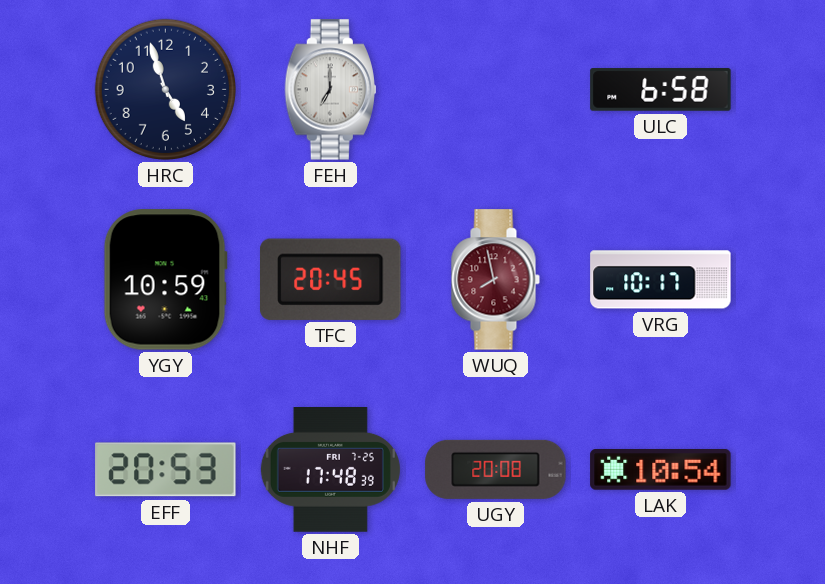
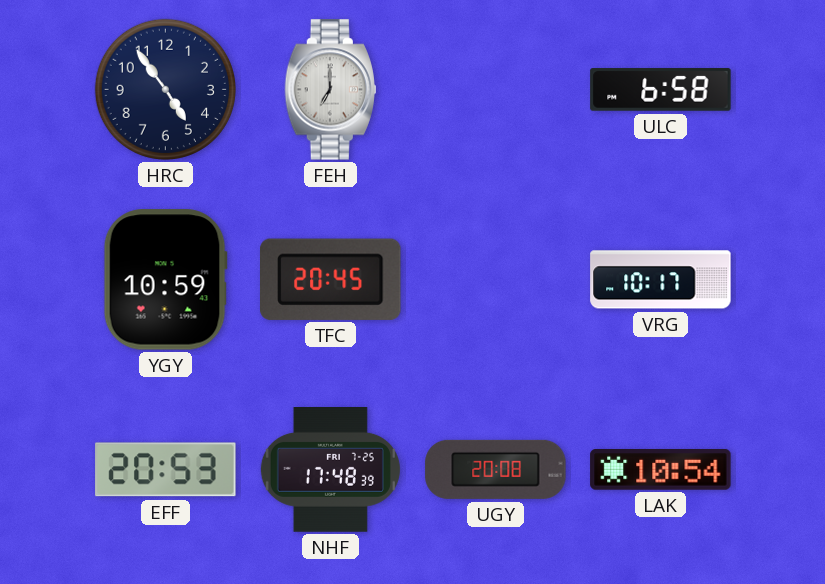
HRC: 4:57 -> 4:54
WUQ: 7:58 -> none
